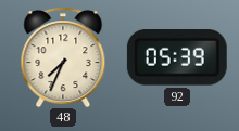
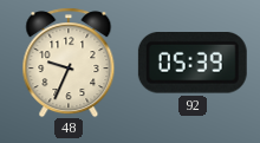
48: 7:34 -> 9:34
